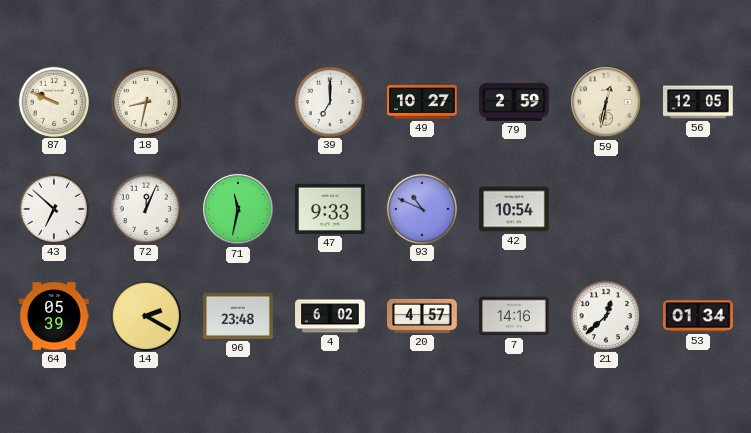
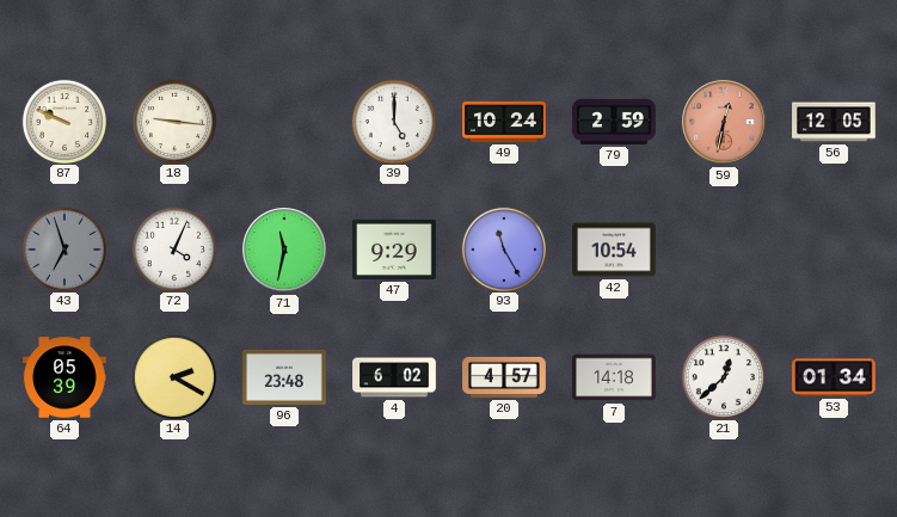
18: 8:32 -> 9:16
39: 7:00 -> 5:00
49: 10:27 -> 10:24
59 dial: cream -> salmon
43: 6:52 -> 6:57
43 dial: white -> grey
72: 12:04 -> 4:04
47: 9:33 -> 9:29
93: 10:49 -> 11:25
7: 14:16 -> 14:18
